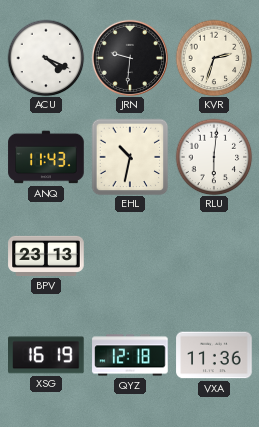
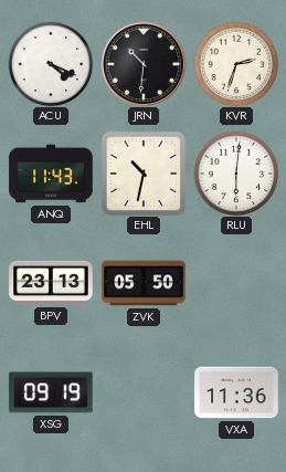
JRN: 9:31 -> 10:31
ZVK: none -> 05:50
XSG: 16:19 -> 09:19
QYZ: 12:18 -> none
